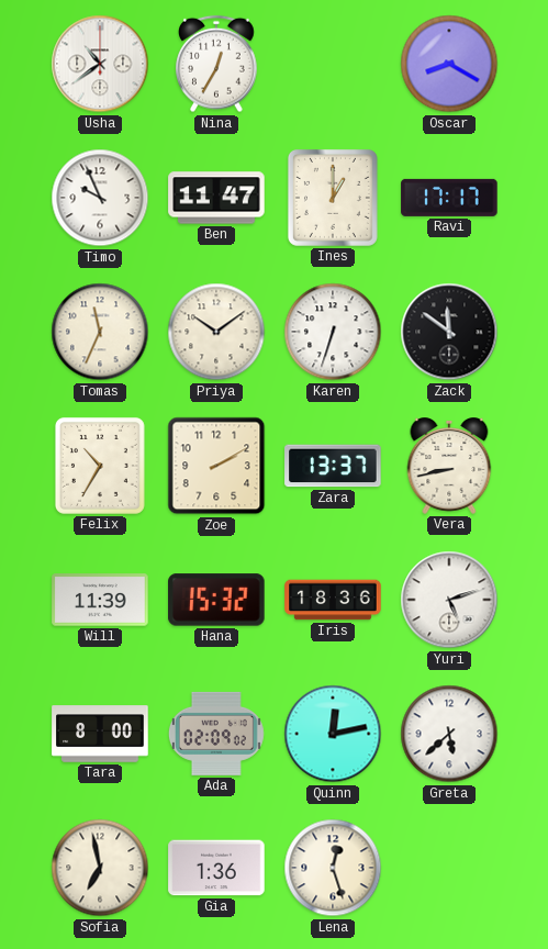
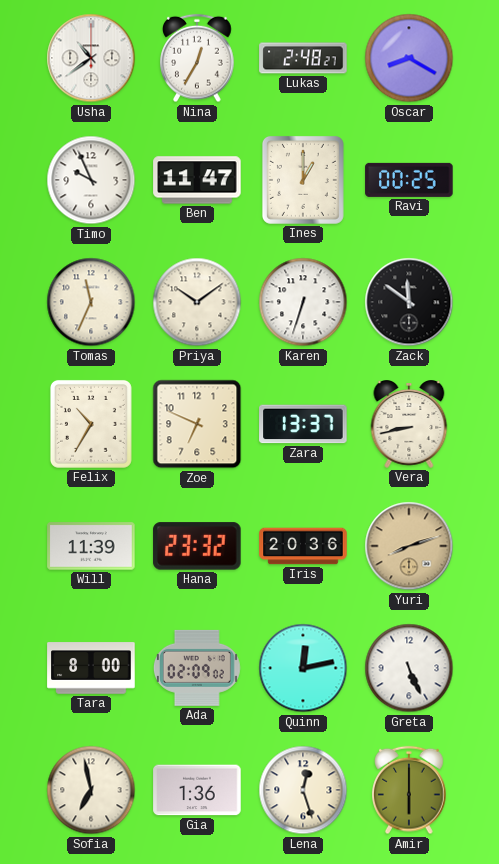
Lukas: none -> 2:48
Ravi: 17:17 -> 00:25
Zoe: 2:10 -> 6:49
Hana: 15:32 -> 23:32
Iris: 18:36 -> 20:36
Yuri: 5:12 -> 8:12
Yuri dial: white -> champagne
Greta: 5:38 -> 5:26
Amir: none -> 6:00
